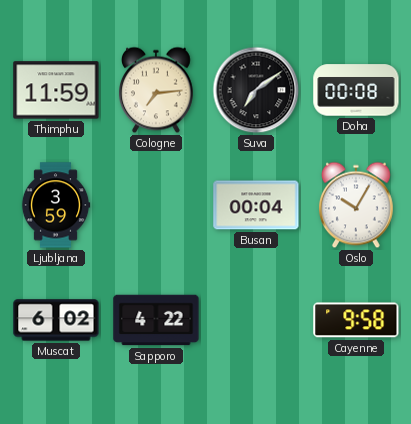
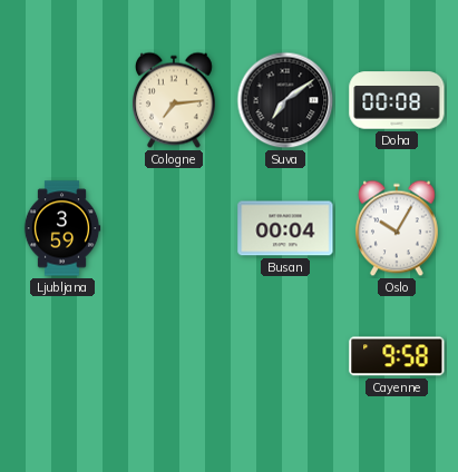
Thimphu: 11:59 -> none
Muscat: 6:02 -> none
Sapporo: 4:22 -> none
